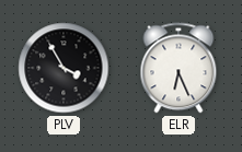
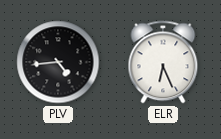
PLV: 3:55 -> 4:44
